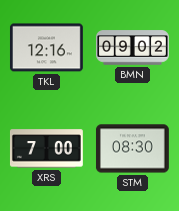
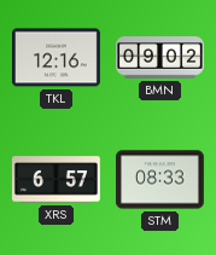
XRS: 7:00 -> 6:57
STM: 08:30 -> 08:33
